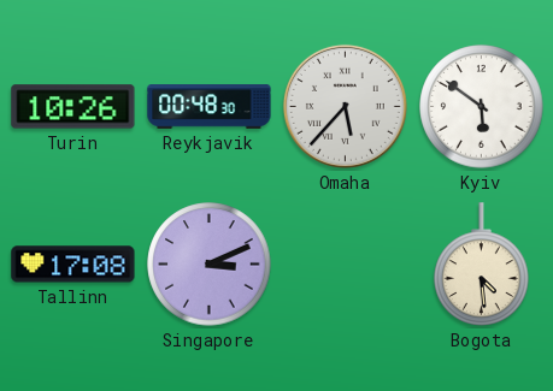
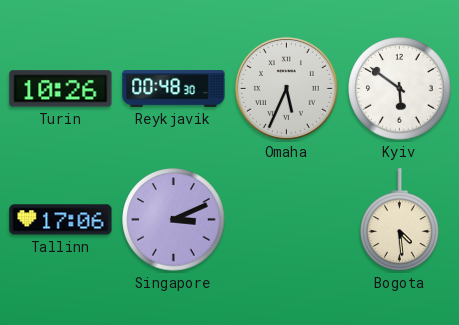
Omaha: 5:37 -> 5:34
Tallinn: 17:08 -> 17:06
